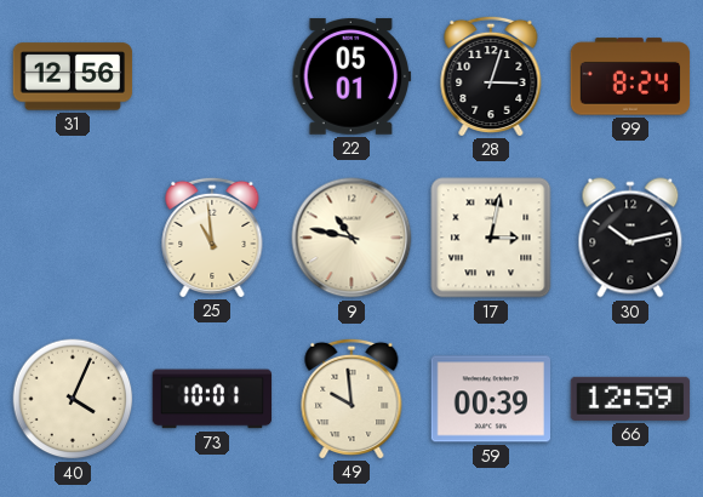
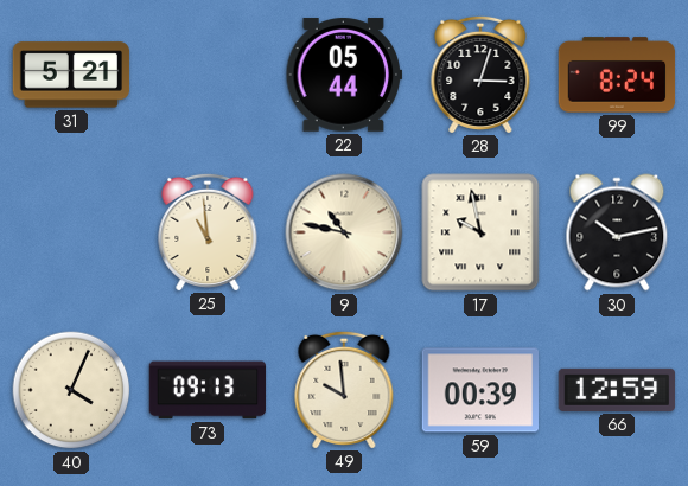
31: 12:56 -> 5:21
22: 05:01 -> 05:44
17: 3:02 -> 9:58
73: 10:01 -> 09:13
